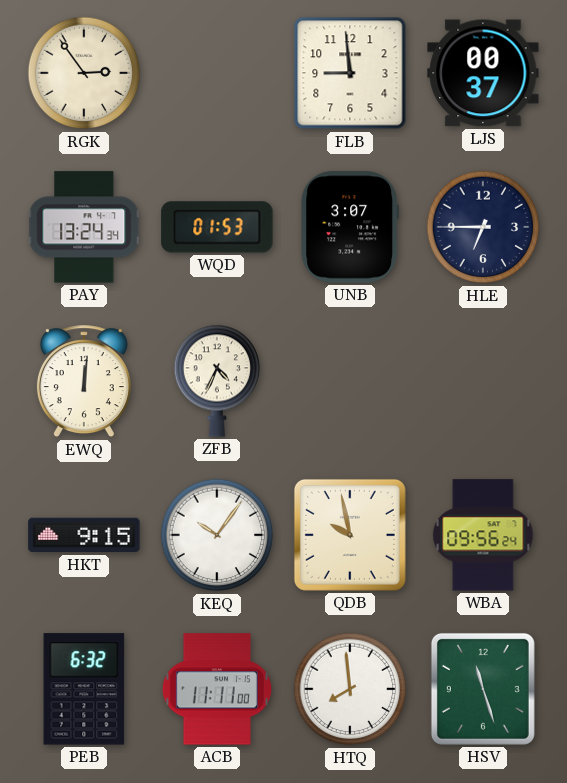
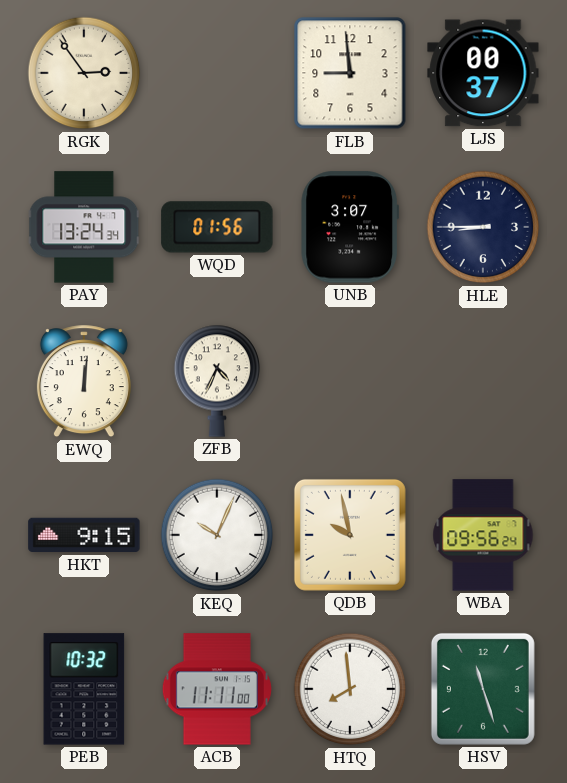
WQD: 01:53 -> 01:56
HLE: 6:45 -> 8:45
KEQ: 10:06 -> 10:04
PEB: 6:32 -> 10:32
